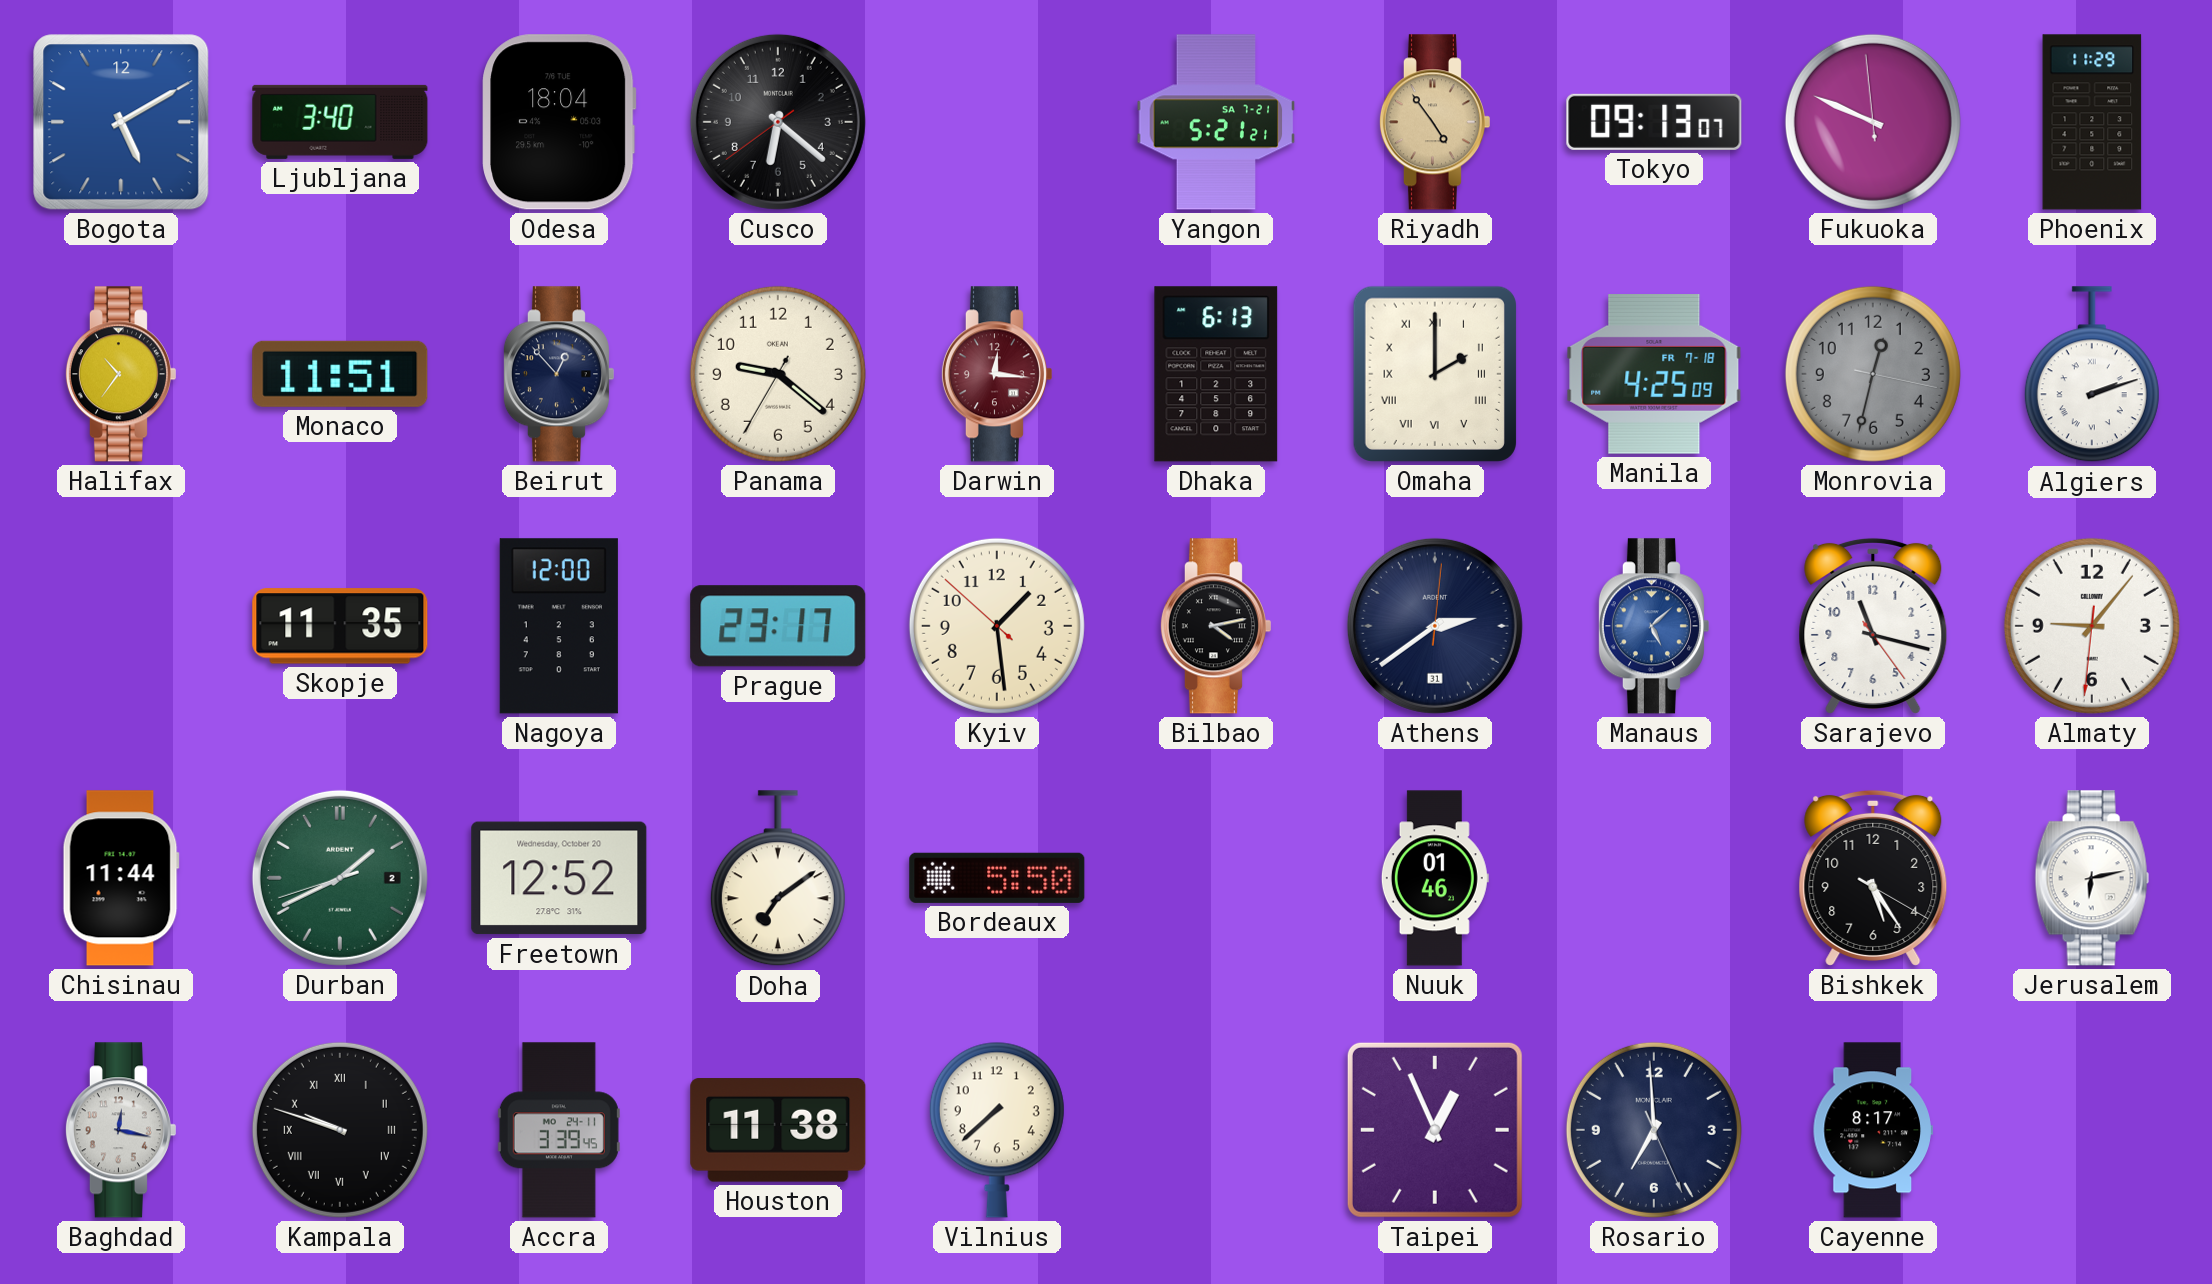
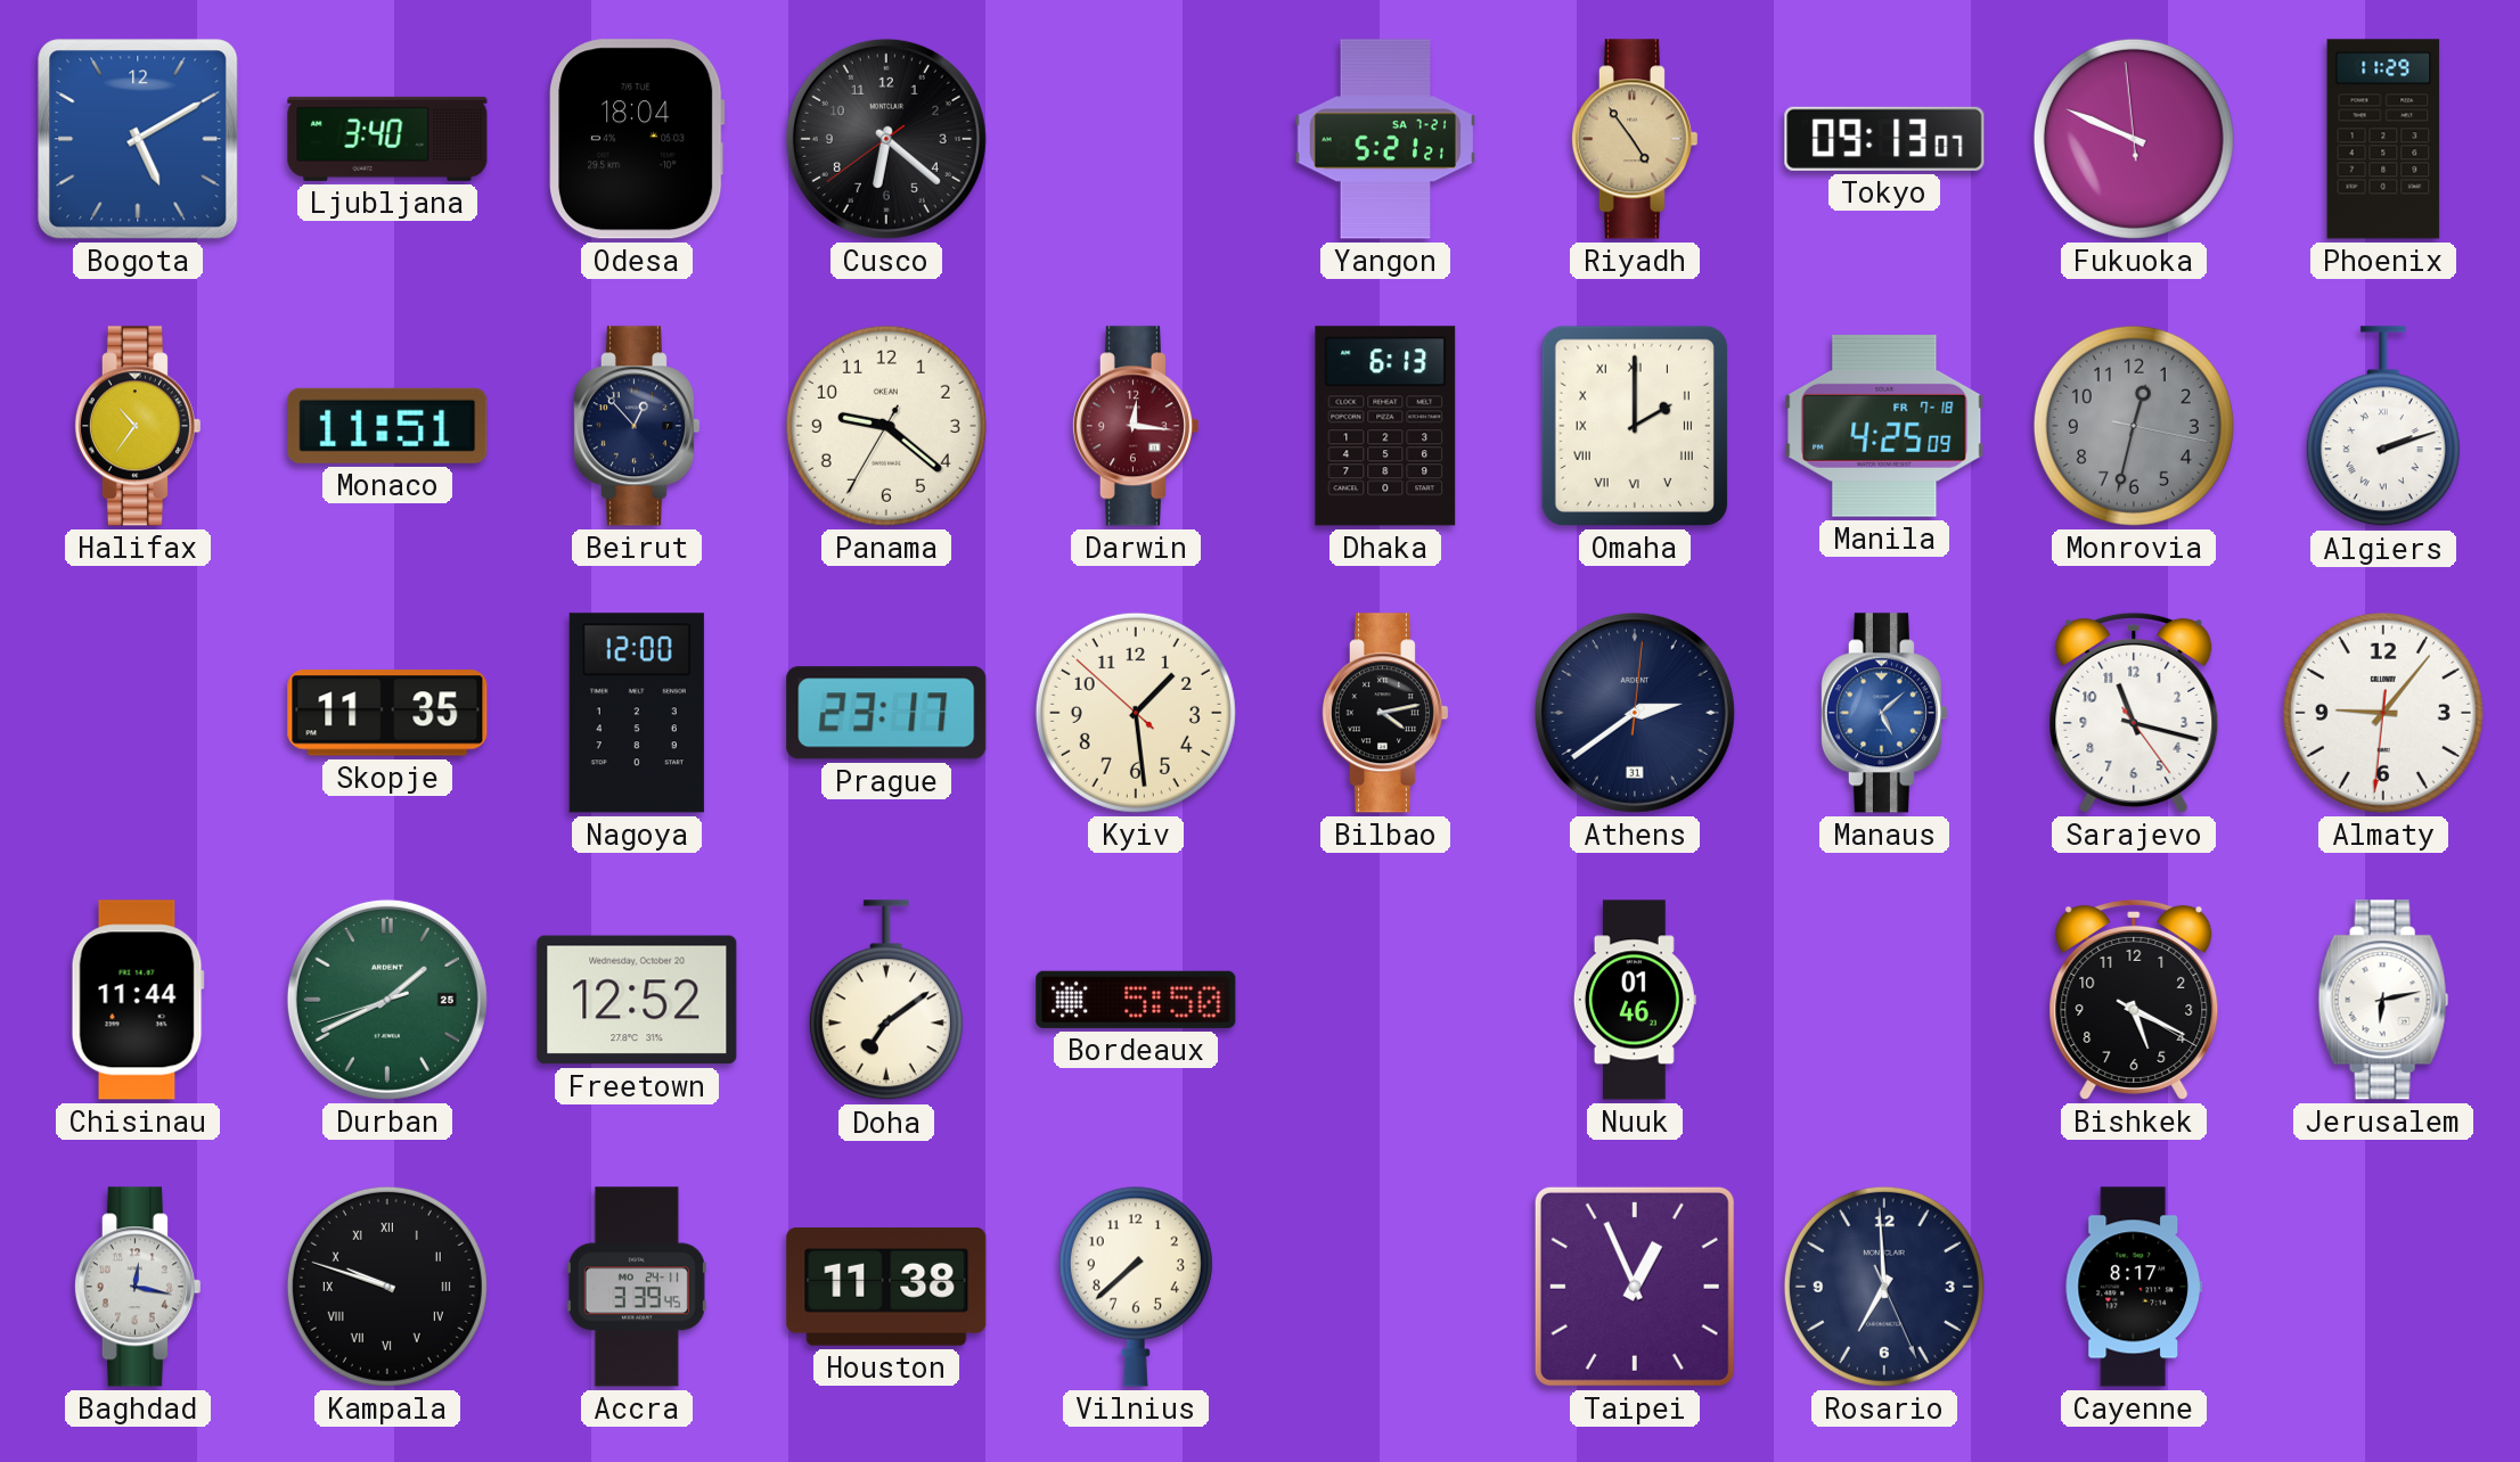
Durban date: 2 -> 25
Bishkek: 5:24 -> 5:19
